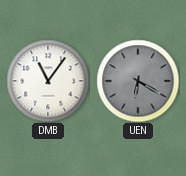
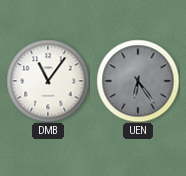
UEN: 6:20 -> 6:24
